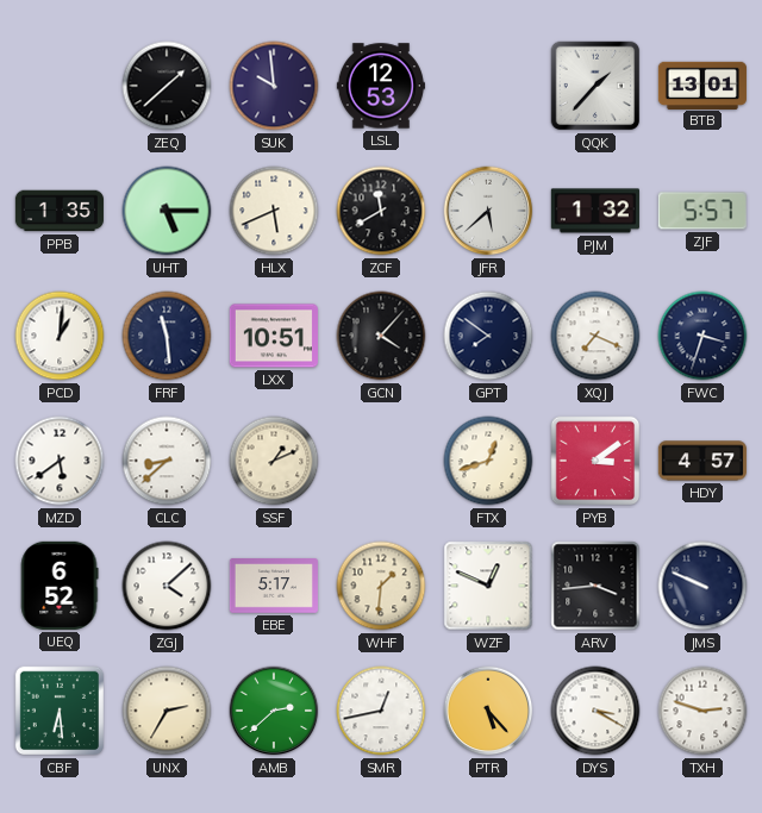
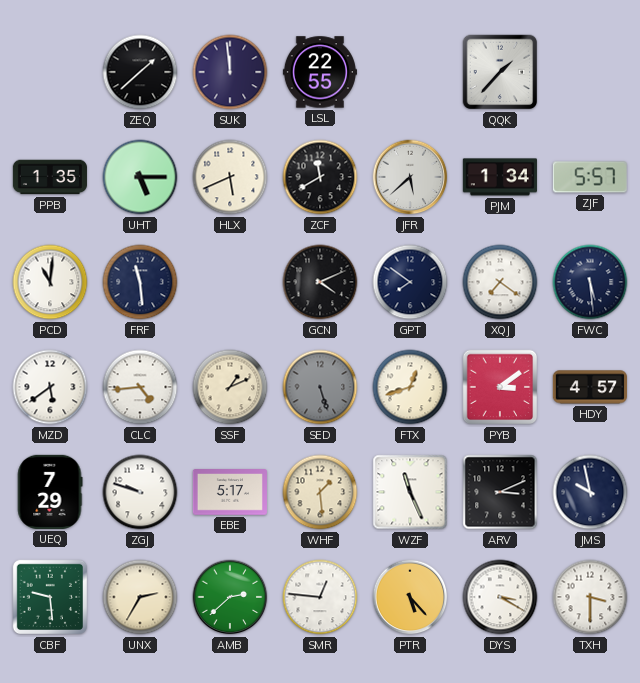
SUK: 9:59 -> 11:59
LSL: 12:53 -> 22:55
BTB: 13:01 -> none
PJM: 1:32 -> 1:34
PCD: 1:01 -> 11:01
LXX: 10:51 -> none
GCN: 4:07 -> 4:11
XQJ: 7:19 -> 7:21
FWC: 3:33 -> 5:29
CLC: 8:38 -> 4:44
SED: none -> 5:27
UEQ: 6:52 -> 7:29
ZGJ: 4:08 -> 9:48
WHF: 1:31 -> 1:29
WZF: 12:49 -> 11:26
ARV: 3:44 -> 3:11
JMS: 9:49 -> 9:58
CBF: 6:29 -> 9:29
SMR: 12:43 -> 12:46
TXH: 2:48 -> 3:30
